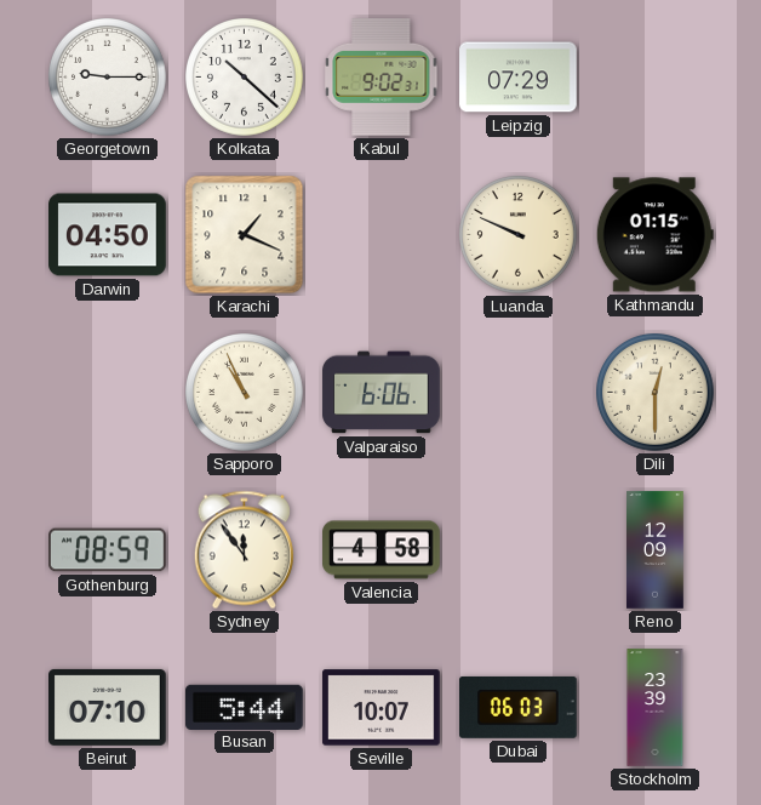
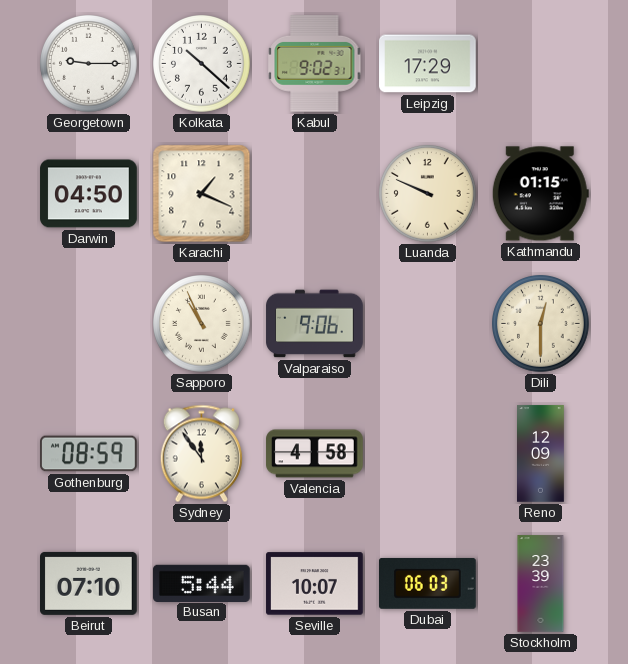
Leipzig: 07:29 -> 17:29
Valparaiso: 6:06 -> 9:06
